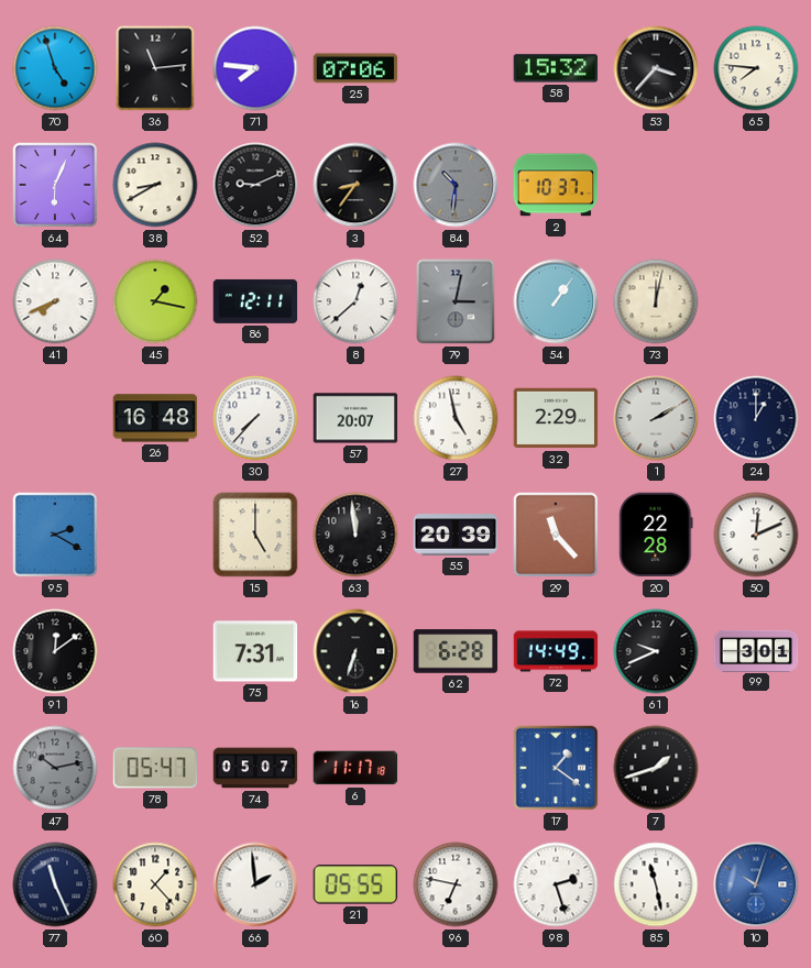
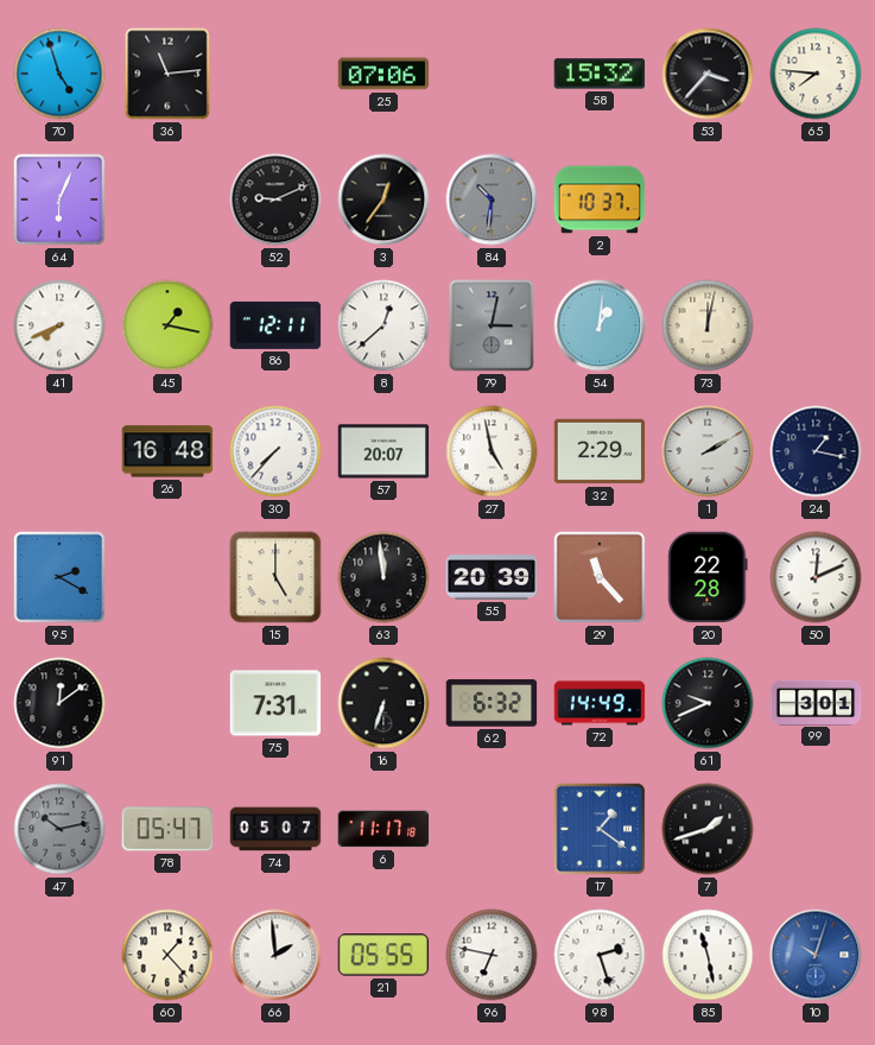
71: 7:46 -> none
38: 8:40 -> none
3: 8:36 -> 12:36
54: 1:06 -> 1:01
24: 1:00 -> 1:17
62: 6:28 -> 6:32
77: 11:26 -> none
